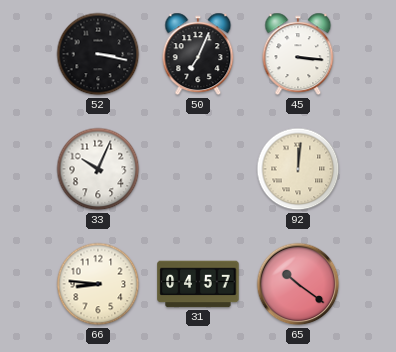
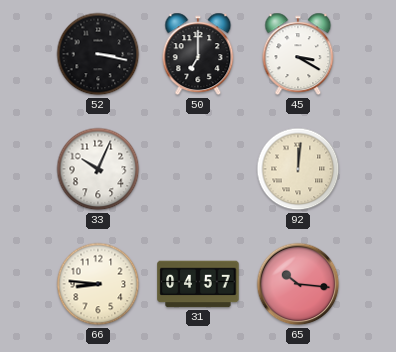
50: 7:04 -> 7:00
45: 3:16 -> 3:20
65: 10:21 -> 10:16
